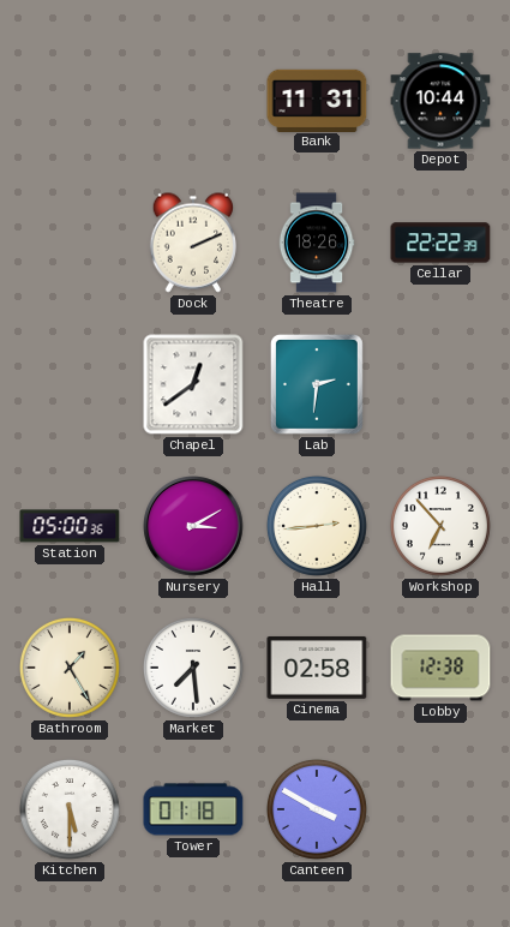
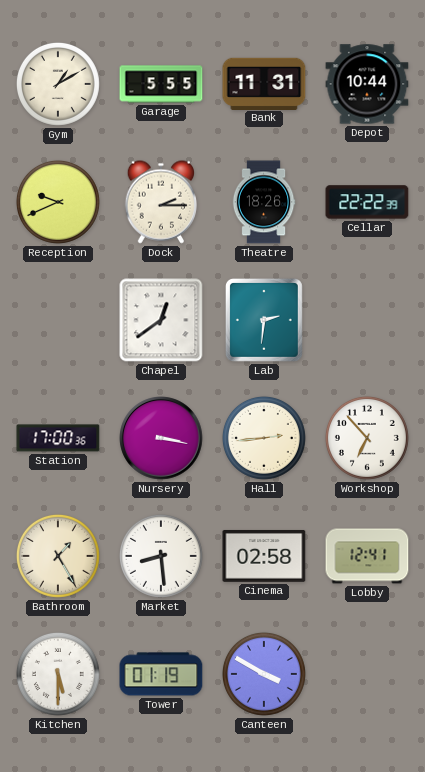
Gym: none -> 1:10
Garage: none -> 5:55
Reception: none -> 9:41
Dock: 2:11 -> 2:15
Station: 05:00 -> 17:00
Nursery: 3:10 -> 3:17
Market: 7:29 -> 8:29
Lobby: 12:38 -> 12:41
Tower: 01:18 -> 01:19
